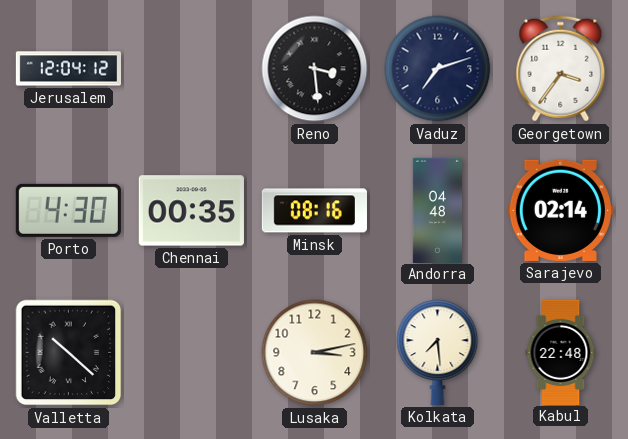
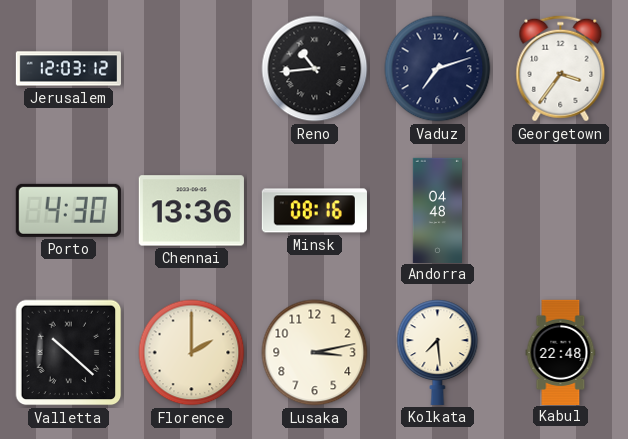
Jerusalem: 12:04 -> 12:03
Reno: 3:29 -> 10:44
Chennai: 00:35 -> 13:36
Sarajevo: 02:14 -> none
Florence: none -> 2:00
